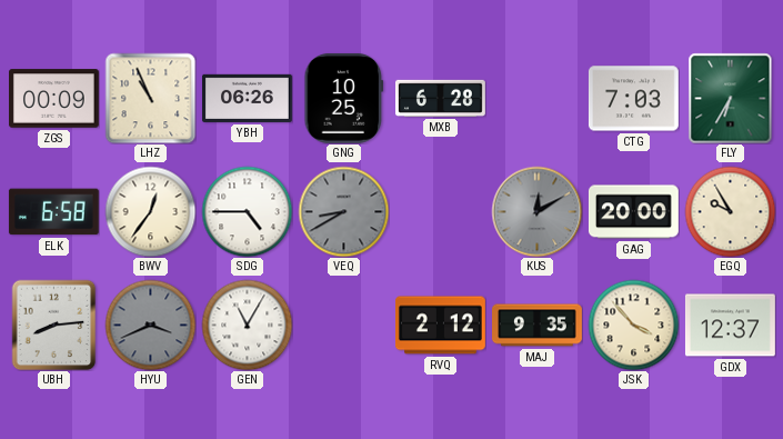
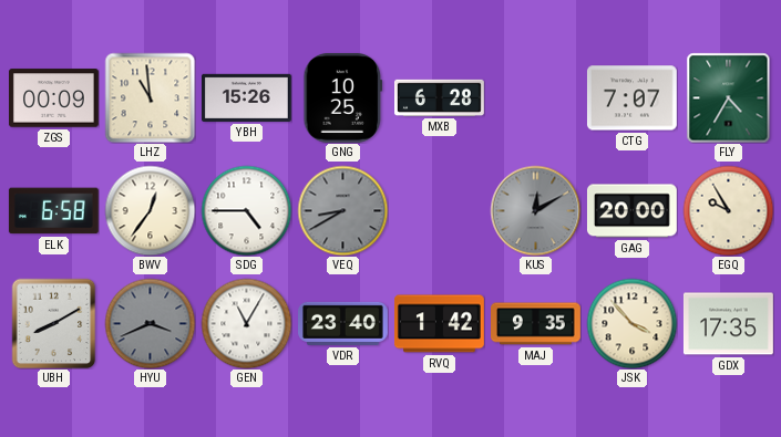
LHZ: 10:56 -> 10:59
YBH: 06:26 -> 15:26
CTG: 7:03 -> 7:07
FLY: 6:35 -> 4:35
UBH: 8:14 -> 8:10
VDR: none -> 23:40
RVQ: 2:12 -> 1:42
GDX: 12:37 -> 17:35
